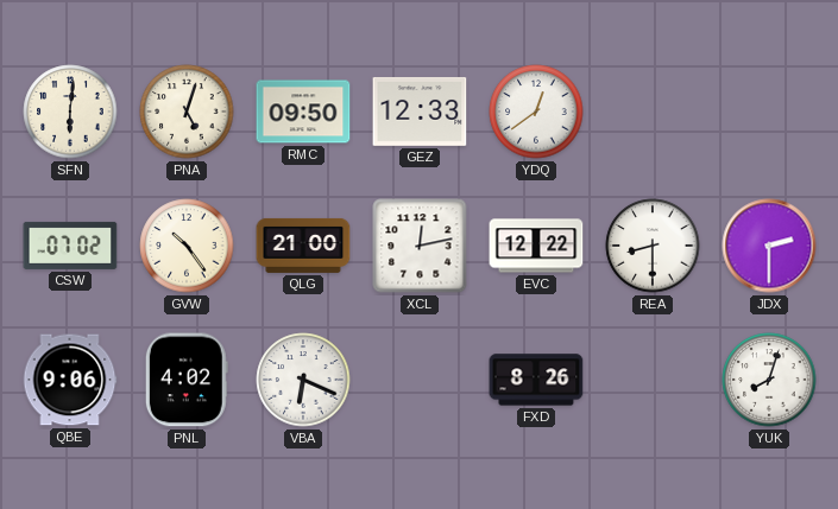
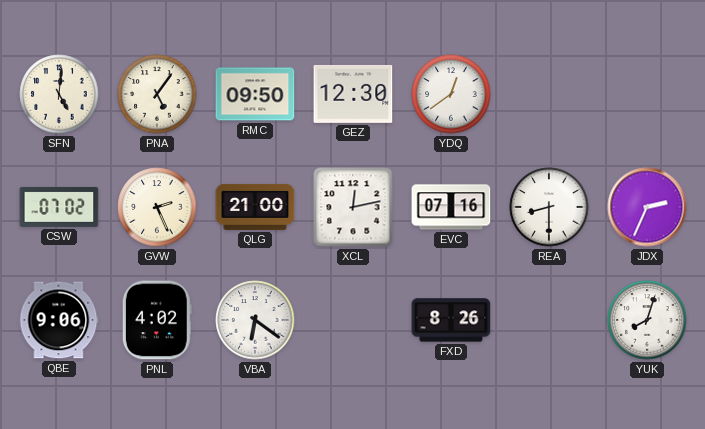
SFN: 6:01 -> 5:01
PNA: 5:03 -> 5:06
GEZ: 12:33 -> 12:30
GVW: 10:24 -> 2:26
EVC: 12:22 -> 07:16
JDX: 2:30 -> 2:34
VBA: 6:19 -> 6:21
